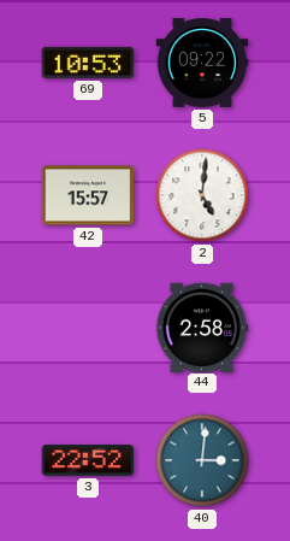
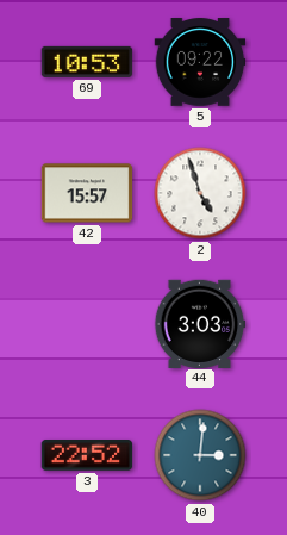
2: 5:01 -> 4:57
44: 2:58 -> 3:03
